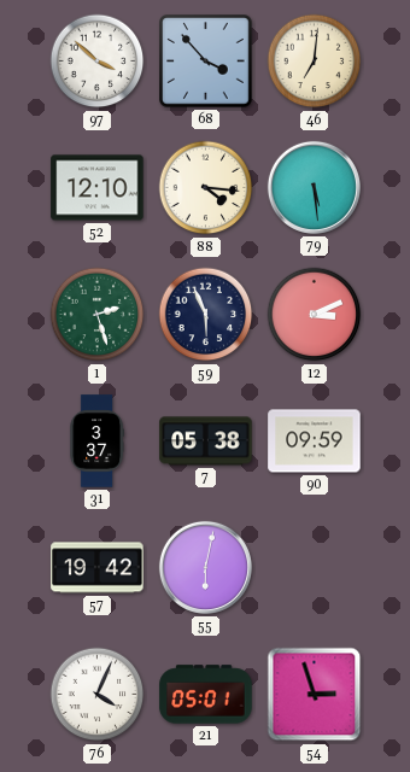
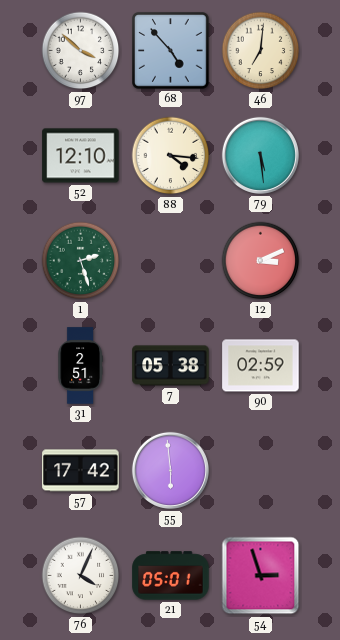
68: 3:53 -> 4:53
59: 5:56 -> none
31: 3:37 -> 2:51
90: 09:59 -> 02:59
57: 19:42 -> 17:42
55: 6:02 -> 5:59
